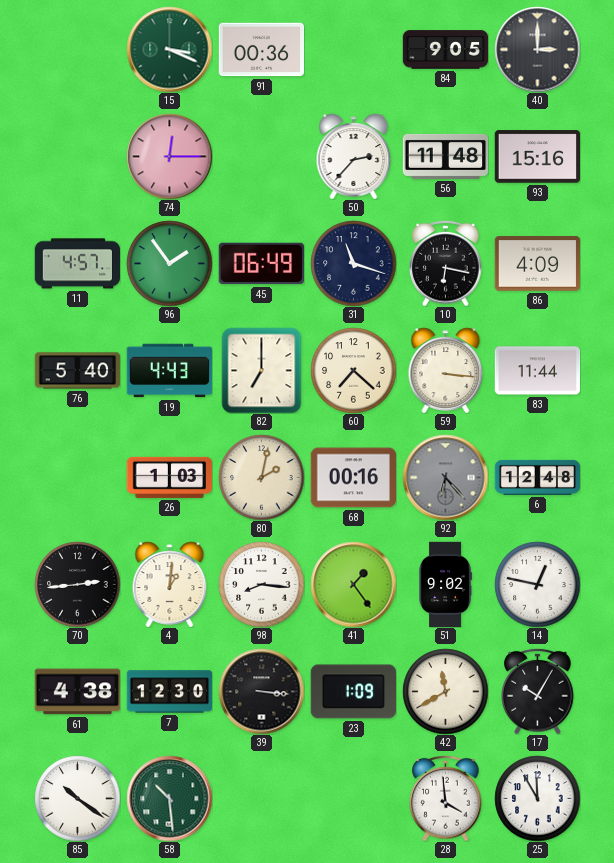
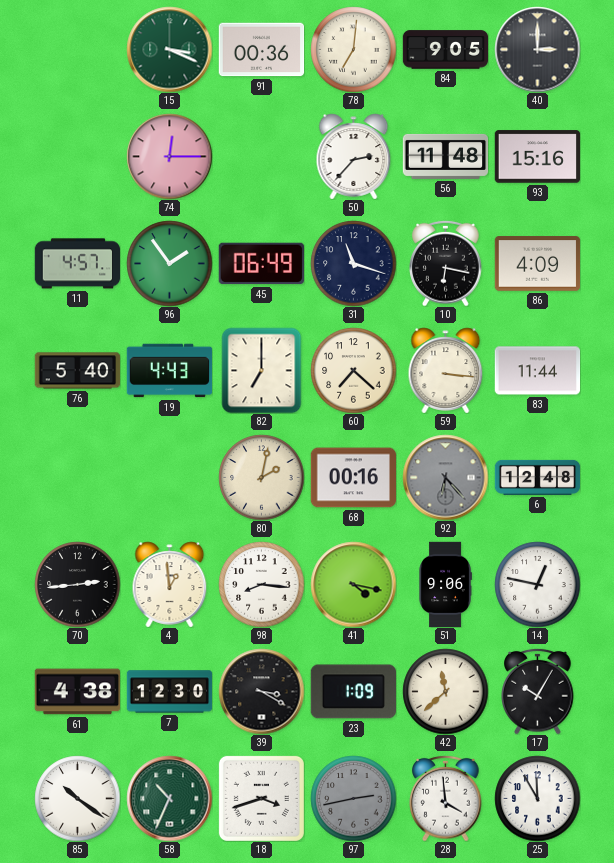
78: none -> 7:01
26: 1:03 -> none
4: 1:01 -> 12:59
41: 1:24 -> 4:17
51: 9:02 -> 9:06
39: 3:16 -> 3:20
42: 11:40 -> 11:38
58: 10:29 -> 10:34
18: none -> 3:42
97: none -> 2:43
